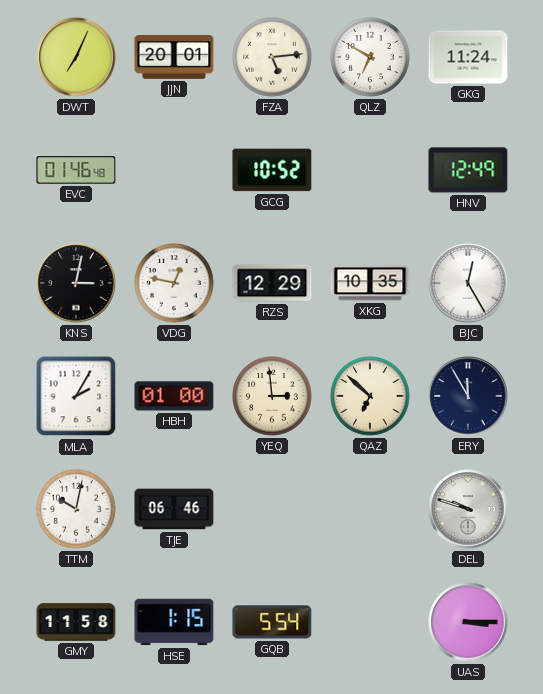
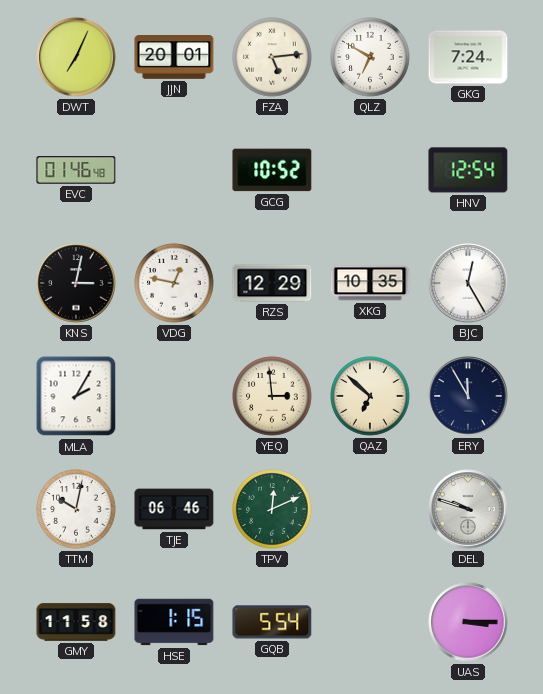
GKG: 11:24 -> 7:24
HNV: 12:49 -> 12:54
HBH: 01:00 -> none
TPV: none -> 12:11
